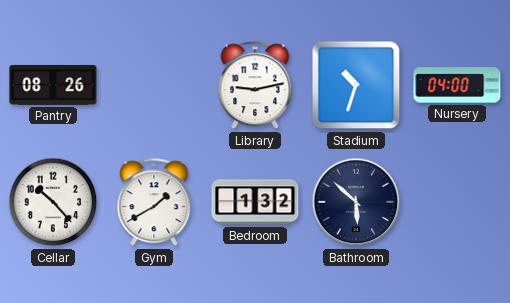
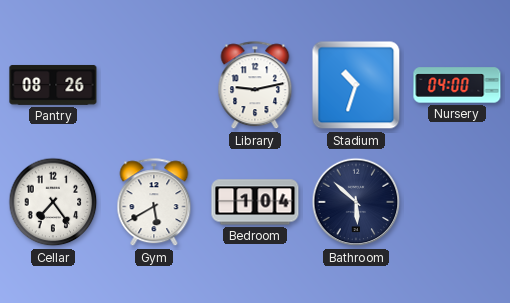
Cellar: 10:23 -> 7:24
Gym: 1:40 -> 5:40
Bedroom: 1:32 -> 1:04
